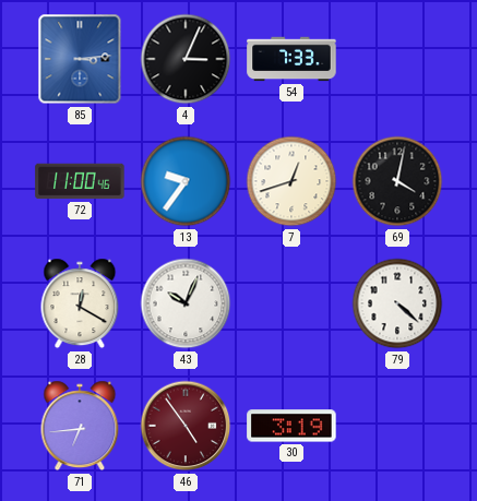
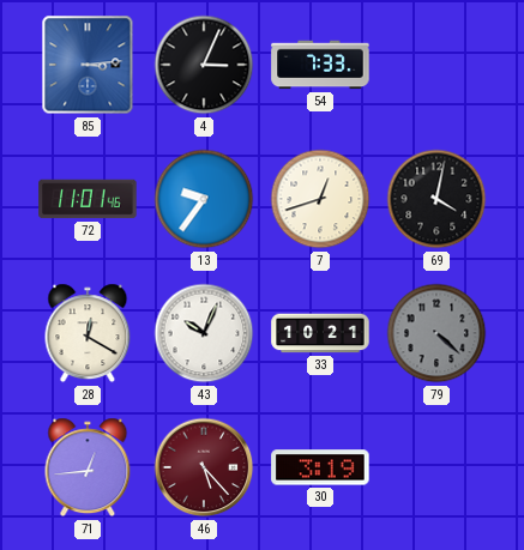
72: 11:00 -> 11:01
33: none -> 10:21
79 dial: white -> grey
71: 6:44 -> 12:44
46: 4:54 -> 5:23
